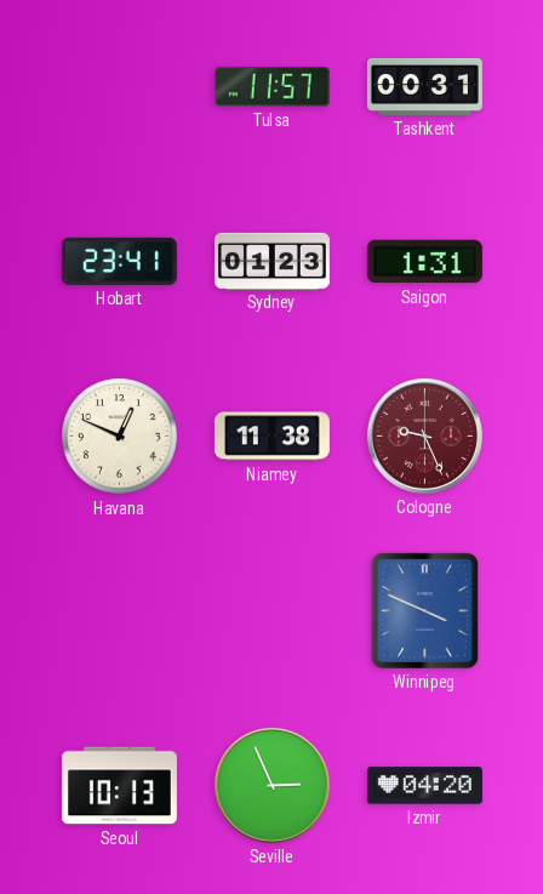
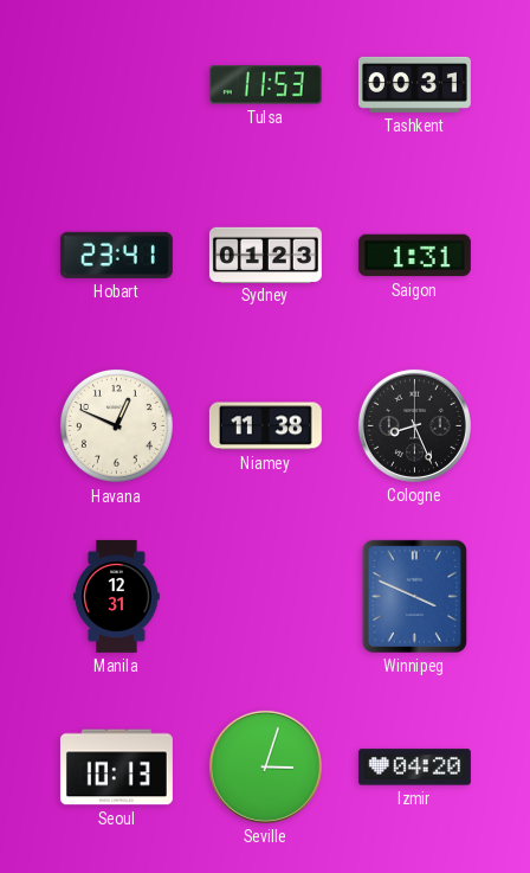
Tulsa: 11:57 -> 11:53
Cologne: 9:26 -> 8:26
Cologne dial: burgundy -> black
Manila: none -> 12:31
Seville: 2:56 -> 3:03
